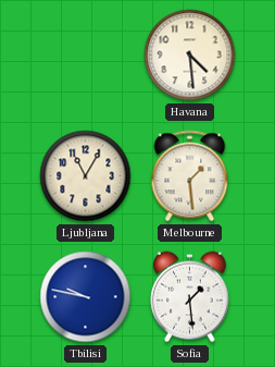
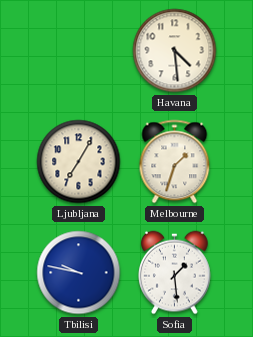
Ljubljana: 11:05 -> 7:05
Melbourne: 1:29 -> 1:33
